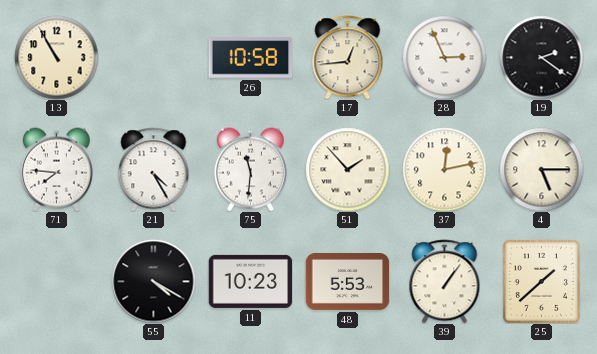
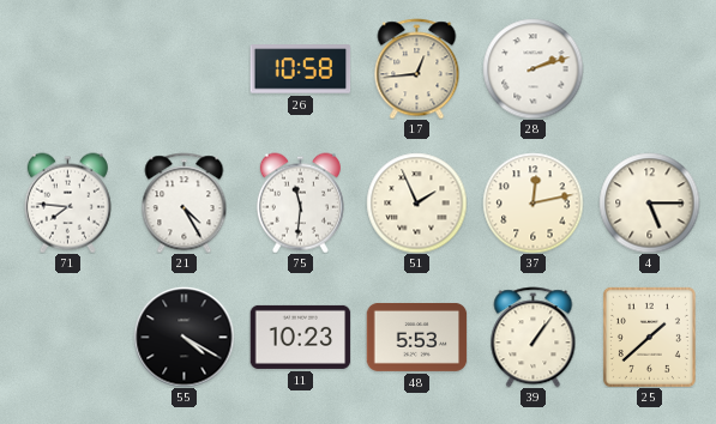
13: 10:55 -> none
28: 2:56 -> 2:12
19: 2:21 -> none
51: 1:53 -> 1:56
